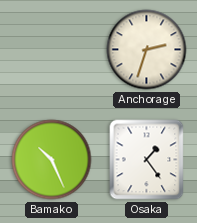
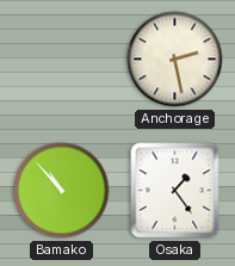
Anchorage: 2:33 -> 2:28
Bamako: 10:26 -> 10:53
